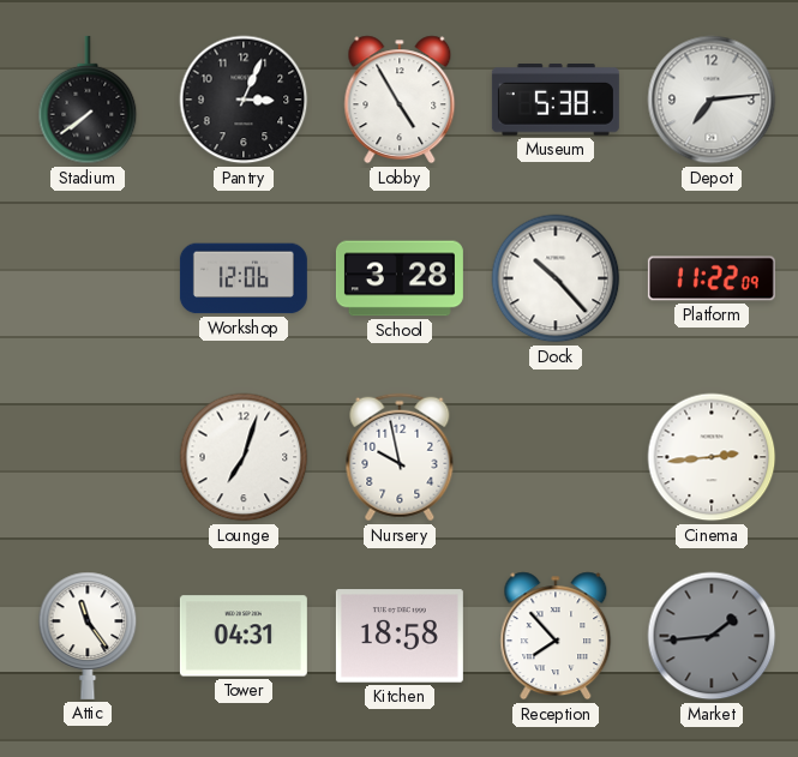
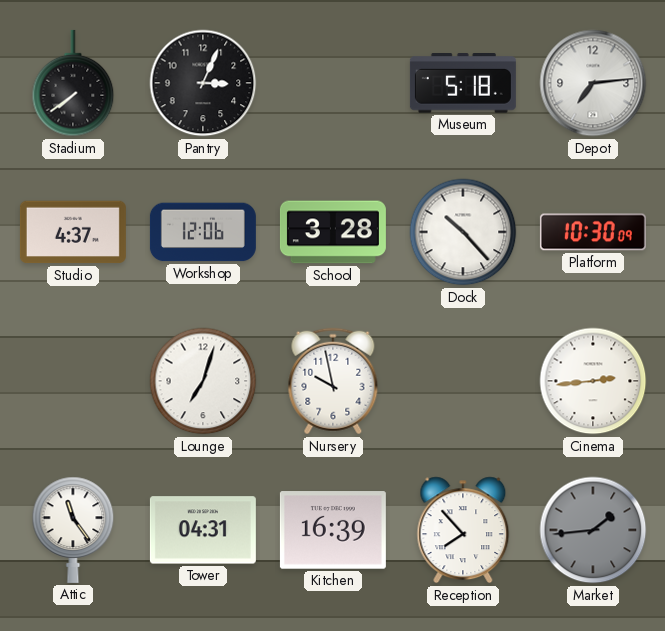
Lobby: 4:55 -> none
Museum: 5:38 -> 5:18
Studio: none -> 4:37
Platform: 11:22 -> 10:30
Kitchen: 18:58 -> 16:39
